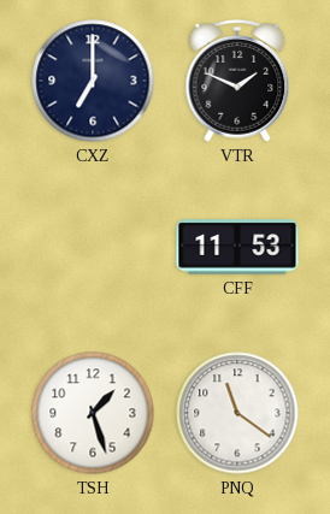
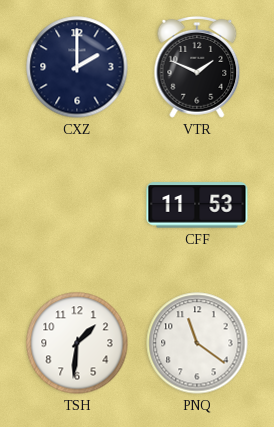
CXZ: 7:00 -> 2:00
TSH: 1:27 -> 1:31
